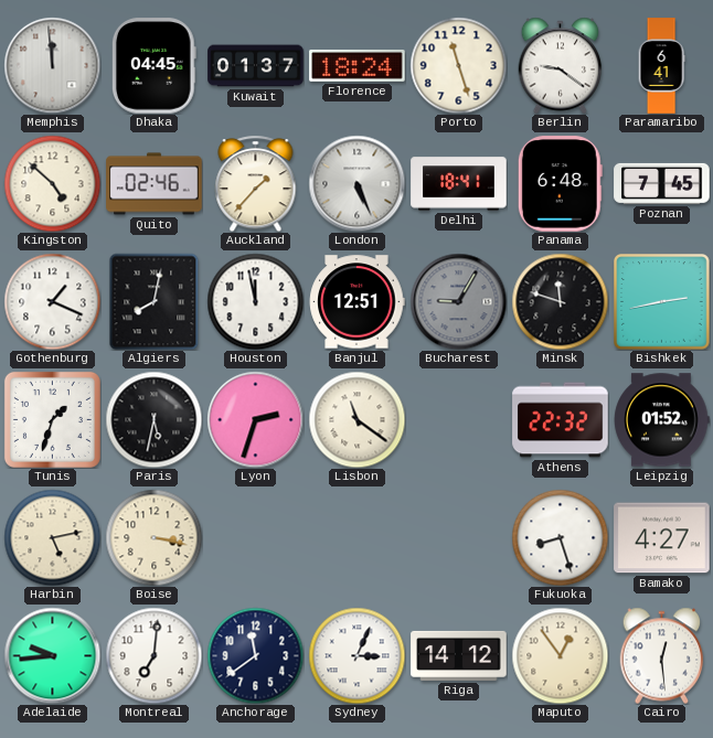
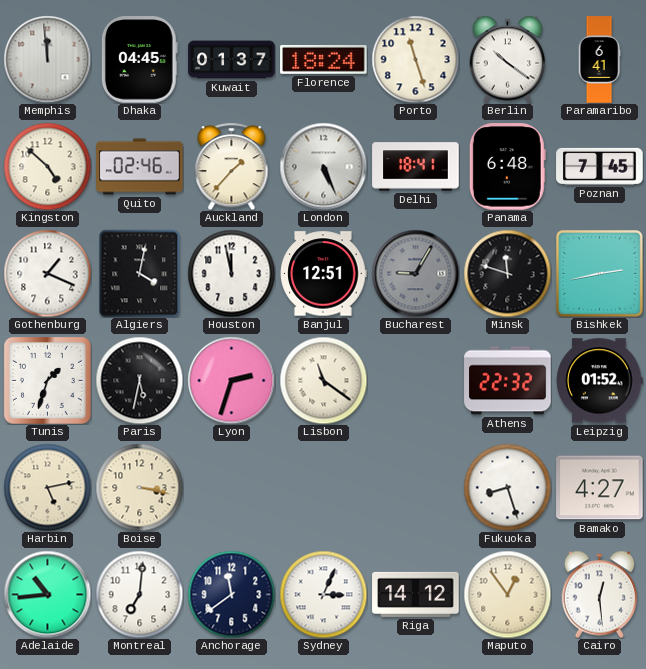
Berlin: 9:21 -> 10:21
Algiers: 8:02 -> 4:02
Adelaide: 9:44 -> 10:44
